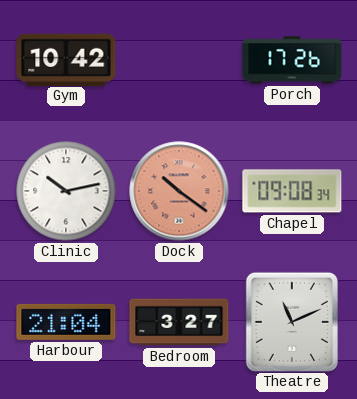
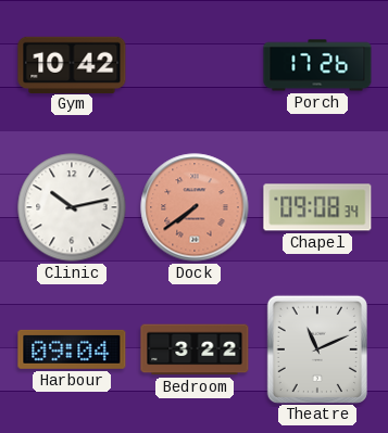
Dock: 10:21 -> 7:39
Harbour: 21:04 -> 09:04
Bedroom: 3:27 -> 3:22
